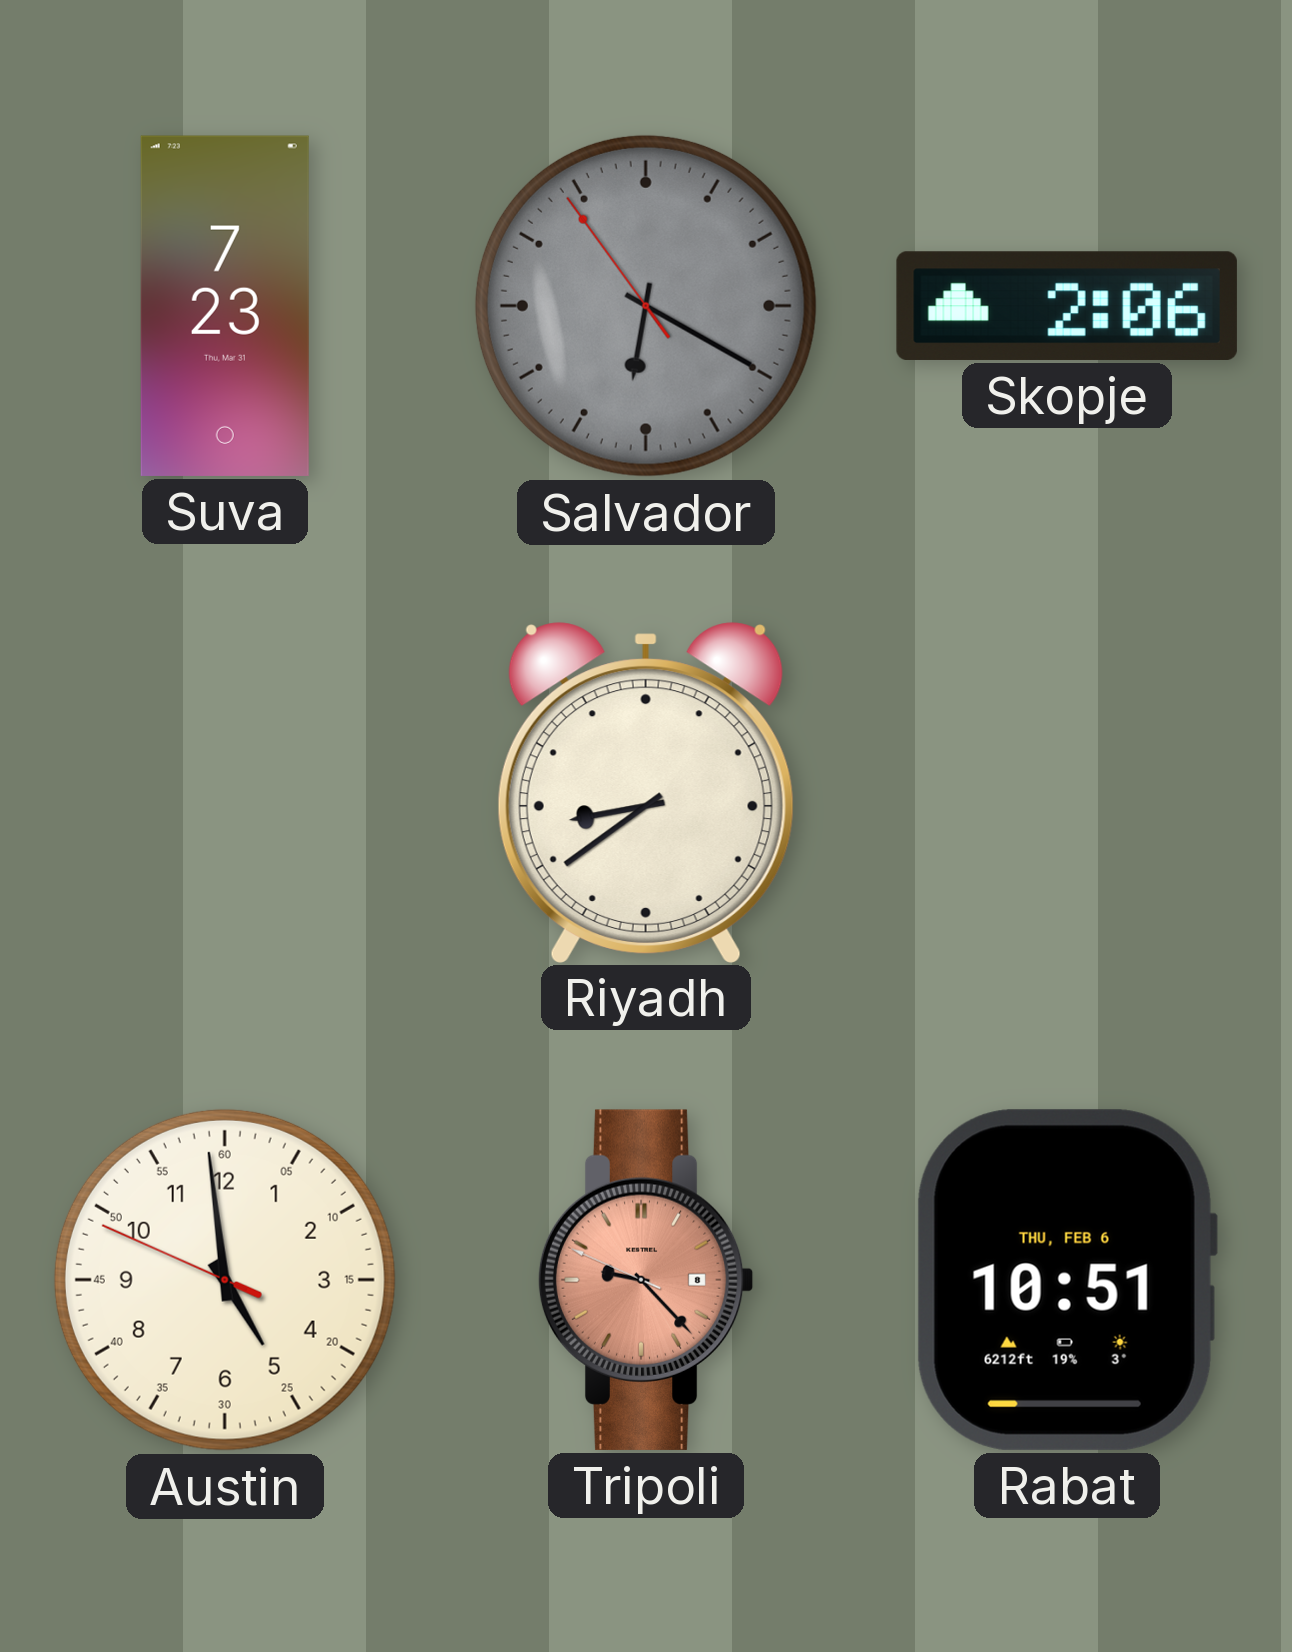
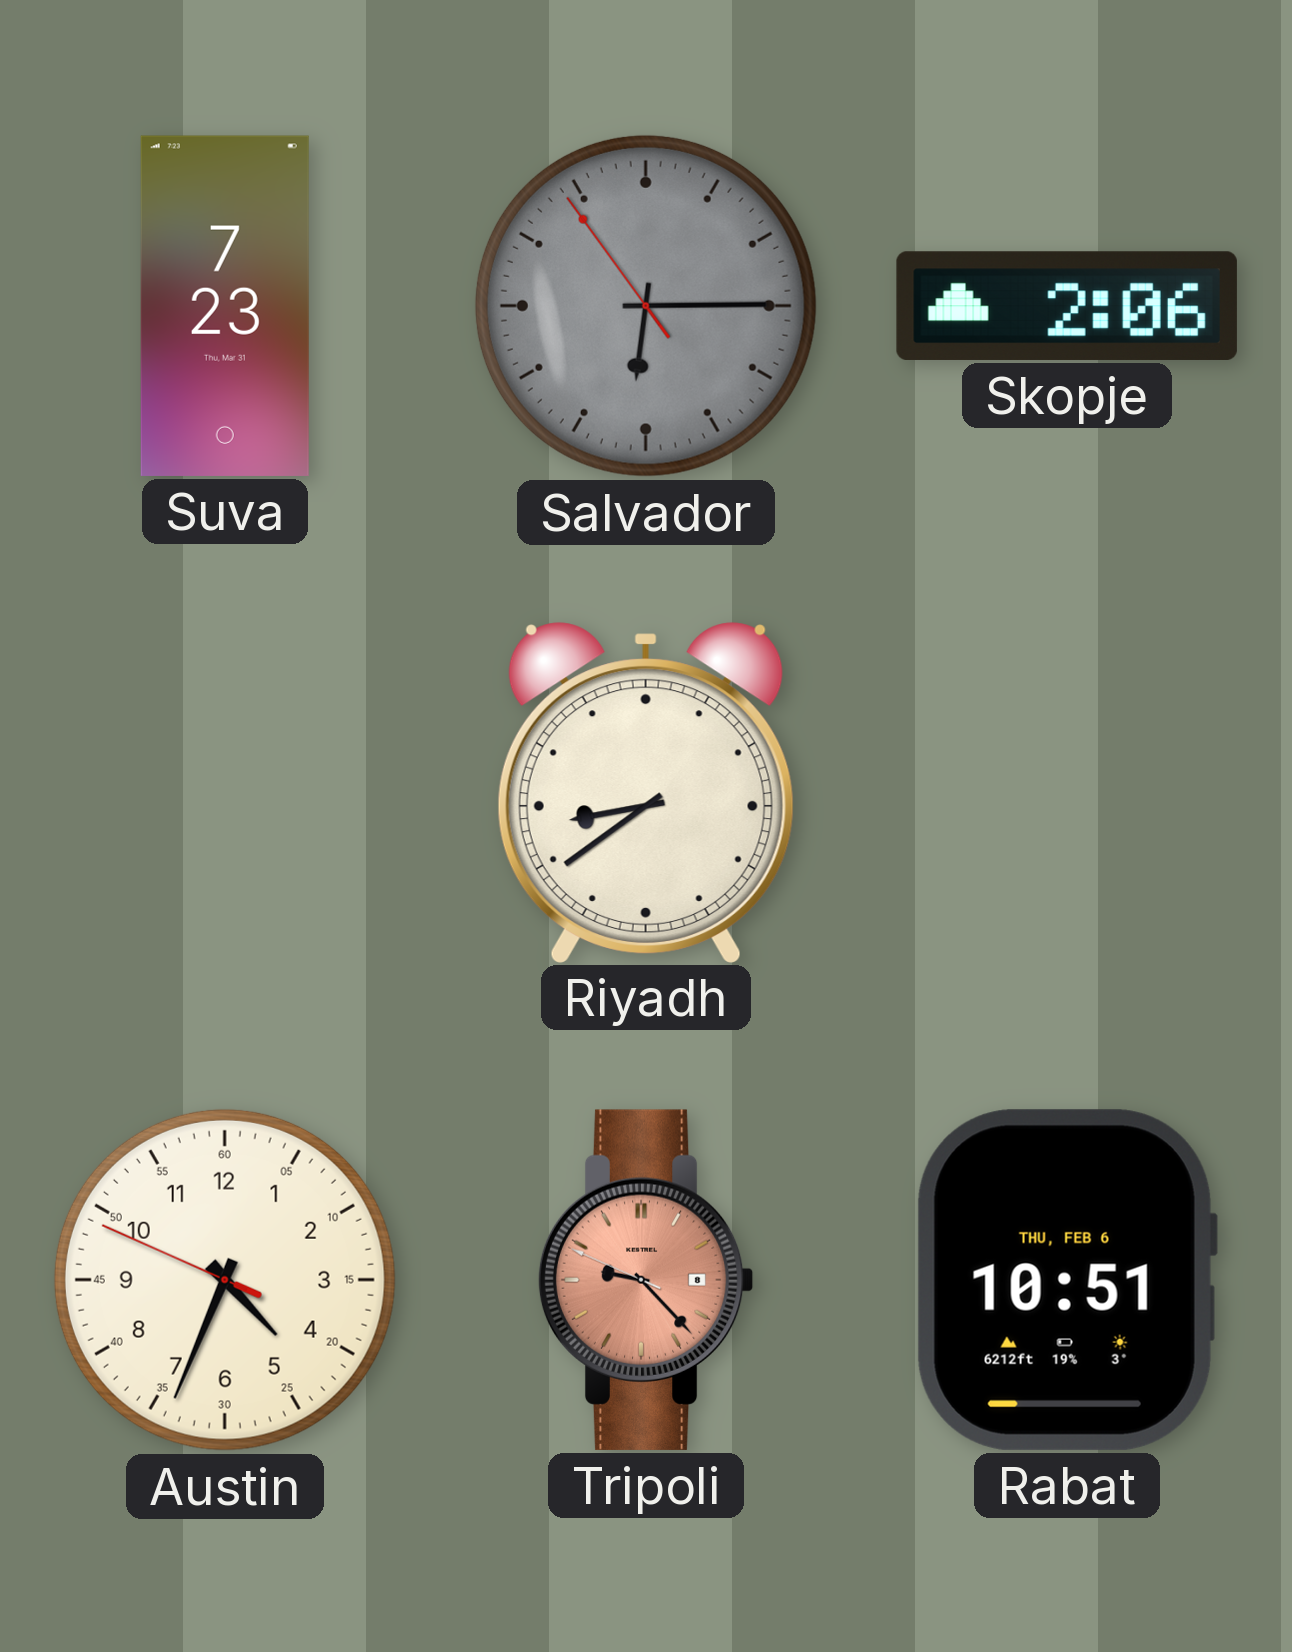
Salvador: 6:19 -> 6:14
Austin: 4:58 -> 4:33
